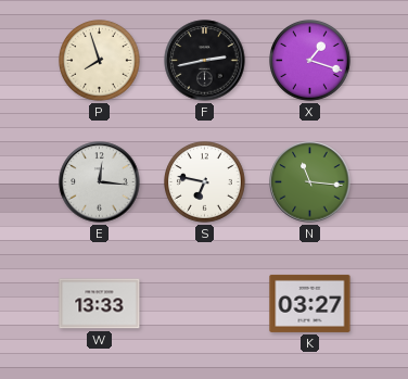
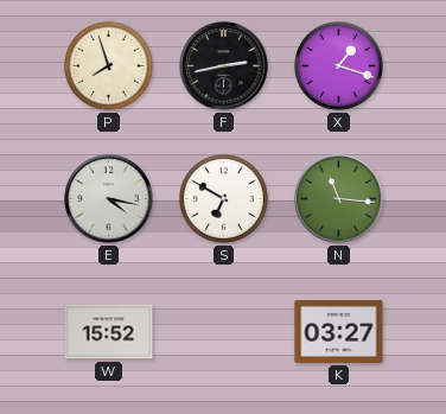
E: 12:16 -> 4:17
S: 6:47 -> 6:50
W: 13:33 -> 15:52
